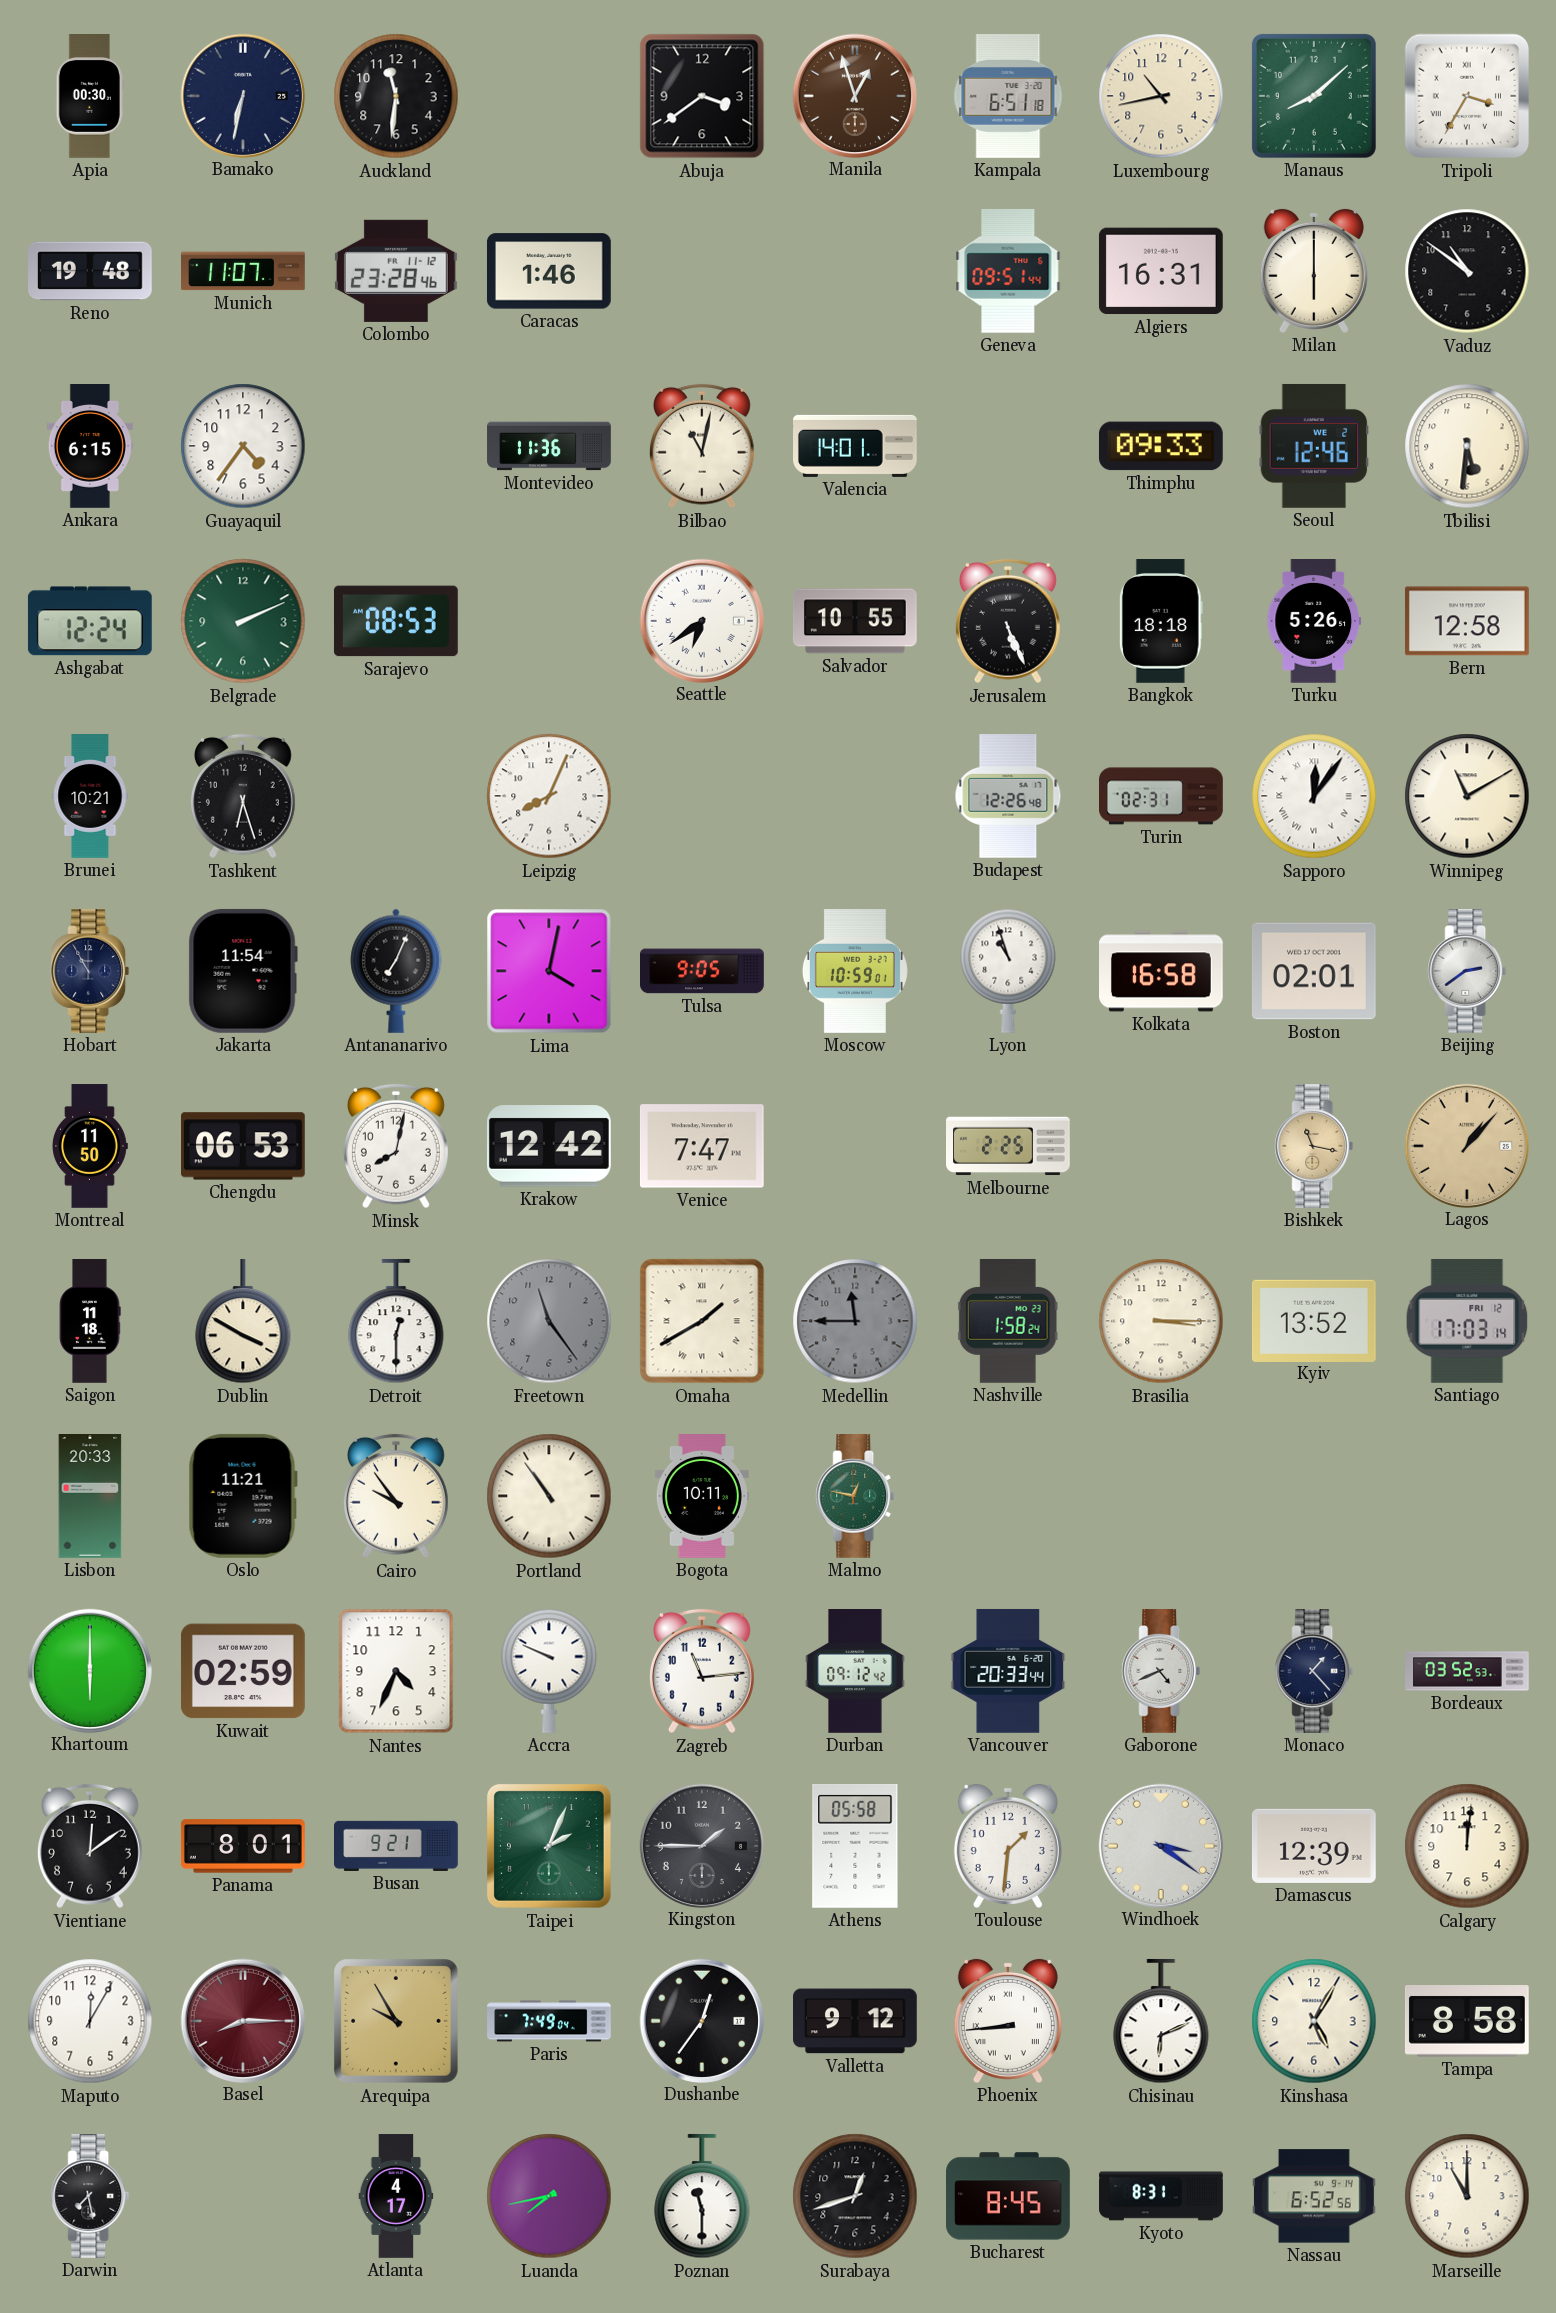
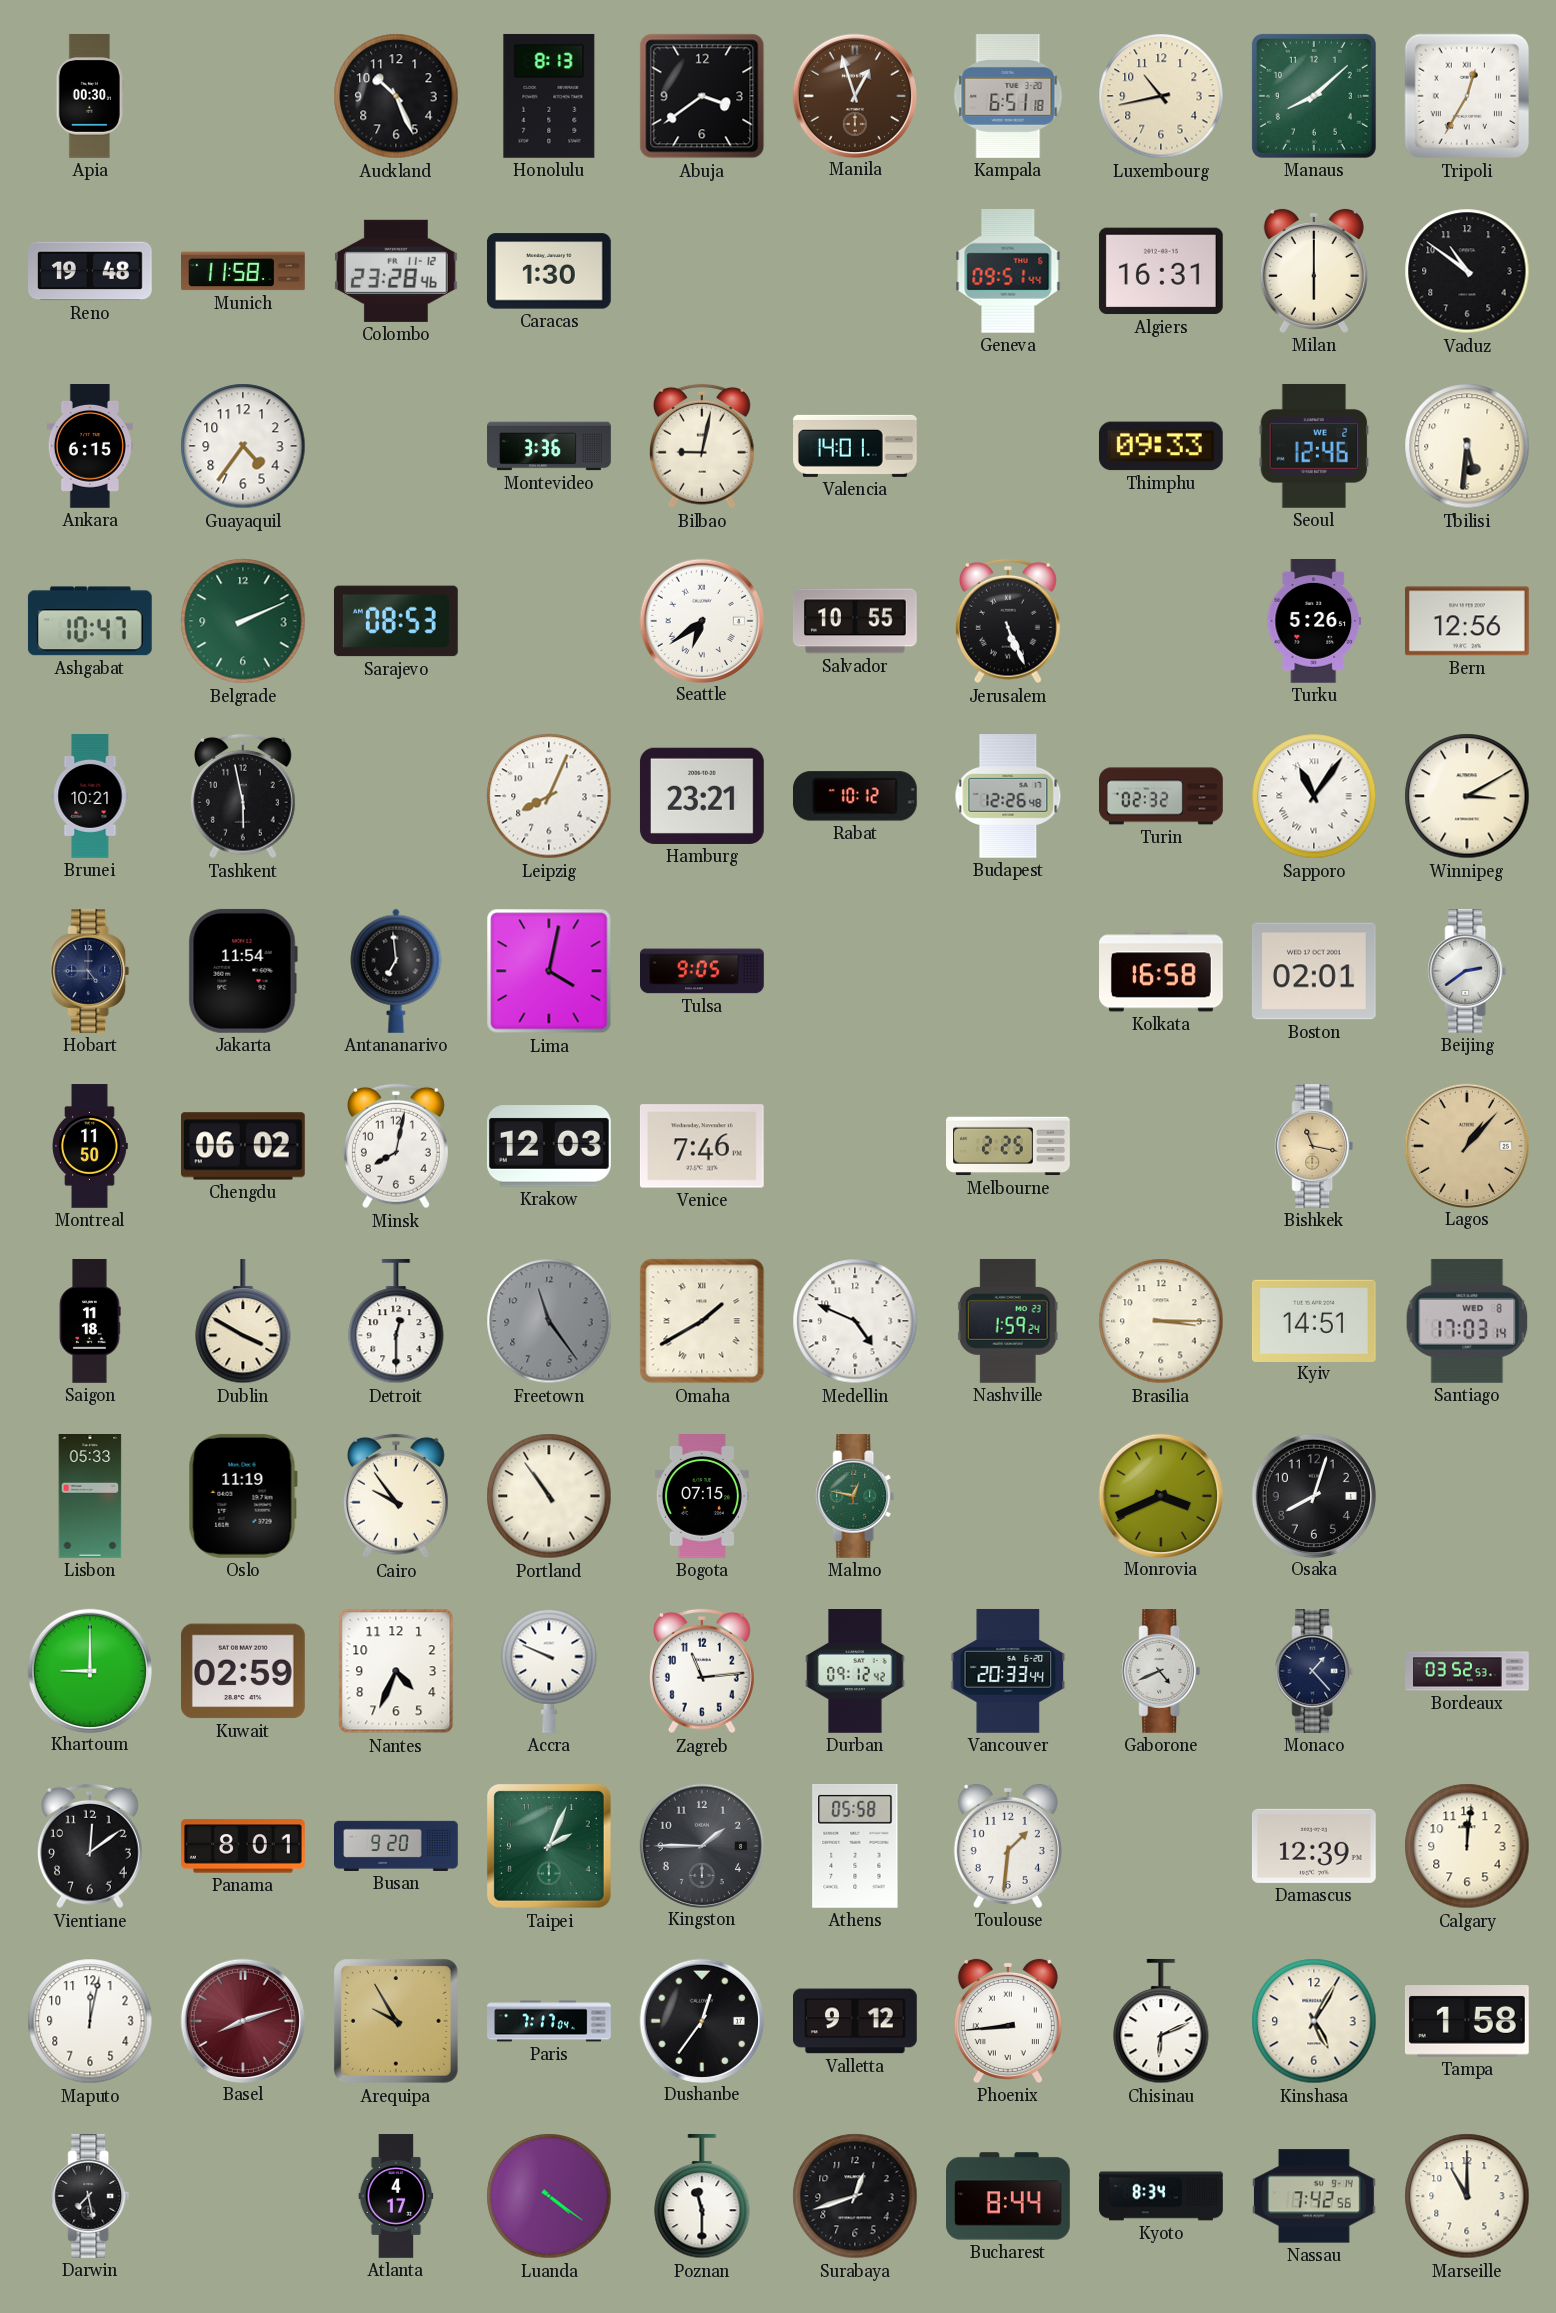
Bamako: 6:32 -> none
Auckland: 11:31 -> 10:26
Honolulu: none -> 8:13
Tripoli: 3:35 -> 12:35
Munich: 11:07 -> 11:58
Caracas: 1:46 -> 1:30
Montevideo: 11:36 -> 3:36
Bilbao: 11:02 -> 9:02
Ashgabat: 12:24 -> 10:47
Bangkok: 18:18 -> none
Bern: 12:58 -> 12:56
Tashkent: 6:27 -> 5:58
Hamburg: none -> 23:21
Rabat: none -> 10:12
Turin: 02:31 -> 02:32
Sapporo: 12:06 -> 11:06
Winnipeg: 11:10 -> 3:10
Hobart: 10:55 -> 4:45
Antananarivo: 7:04 -> 6:59
Moscow: 10:59 -> none
Lyon: 10:57 -> none
Chengdu: 06:53 -> 06:02
Krakow: 12:42 -> 12:03
Venice: 7:47 -> 7:46
Medellin: 11:45 -> 4:49
Medellin dial: grey -> white
Nashville: 1:58 -> 1:59
Kyiv: 13:52 -> 14:51
Santiago date: FRI 12 -> WED 8
Lisbon: 20:33 -> 05:33
Oslo: 11:21 -> 11:19
Bogota: 10:11 -> 07:15
Monrovia: none -> 3:41
Osaka: none -> 8:03
Khartoum: 6:00 -> 9:00
Busan: 9:21 -> 9:20
Windhoek: 3:21 -> none
Maputo: 12:05 -> 12:02
Basel: 8:15 -> 8:12
Paris: 7:49 -> 7:17
Tampa: 8:58 -> 1:58
Luanda: 7:43 -> 4:21
Bucharest: 8:45 -> 8:44
Kyoto: 8:31 -> 8:34
Nassau: 6:52 -> 7:42
